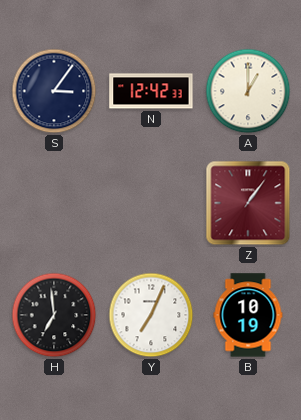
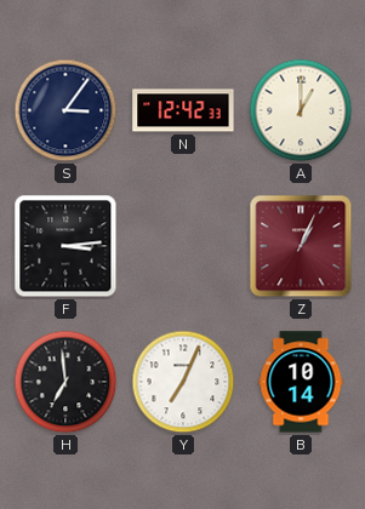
F: none -> 3:14
Z: 1:06 -> 1:04
B: 10:19 -> 10:14
